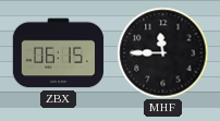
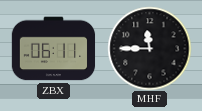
ZBX: 06:15 -> 06:11
